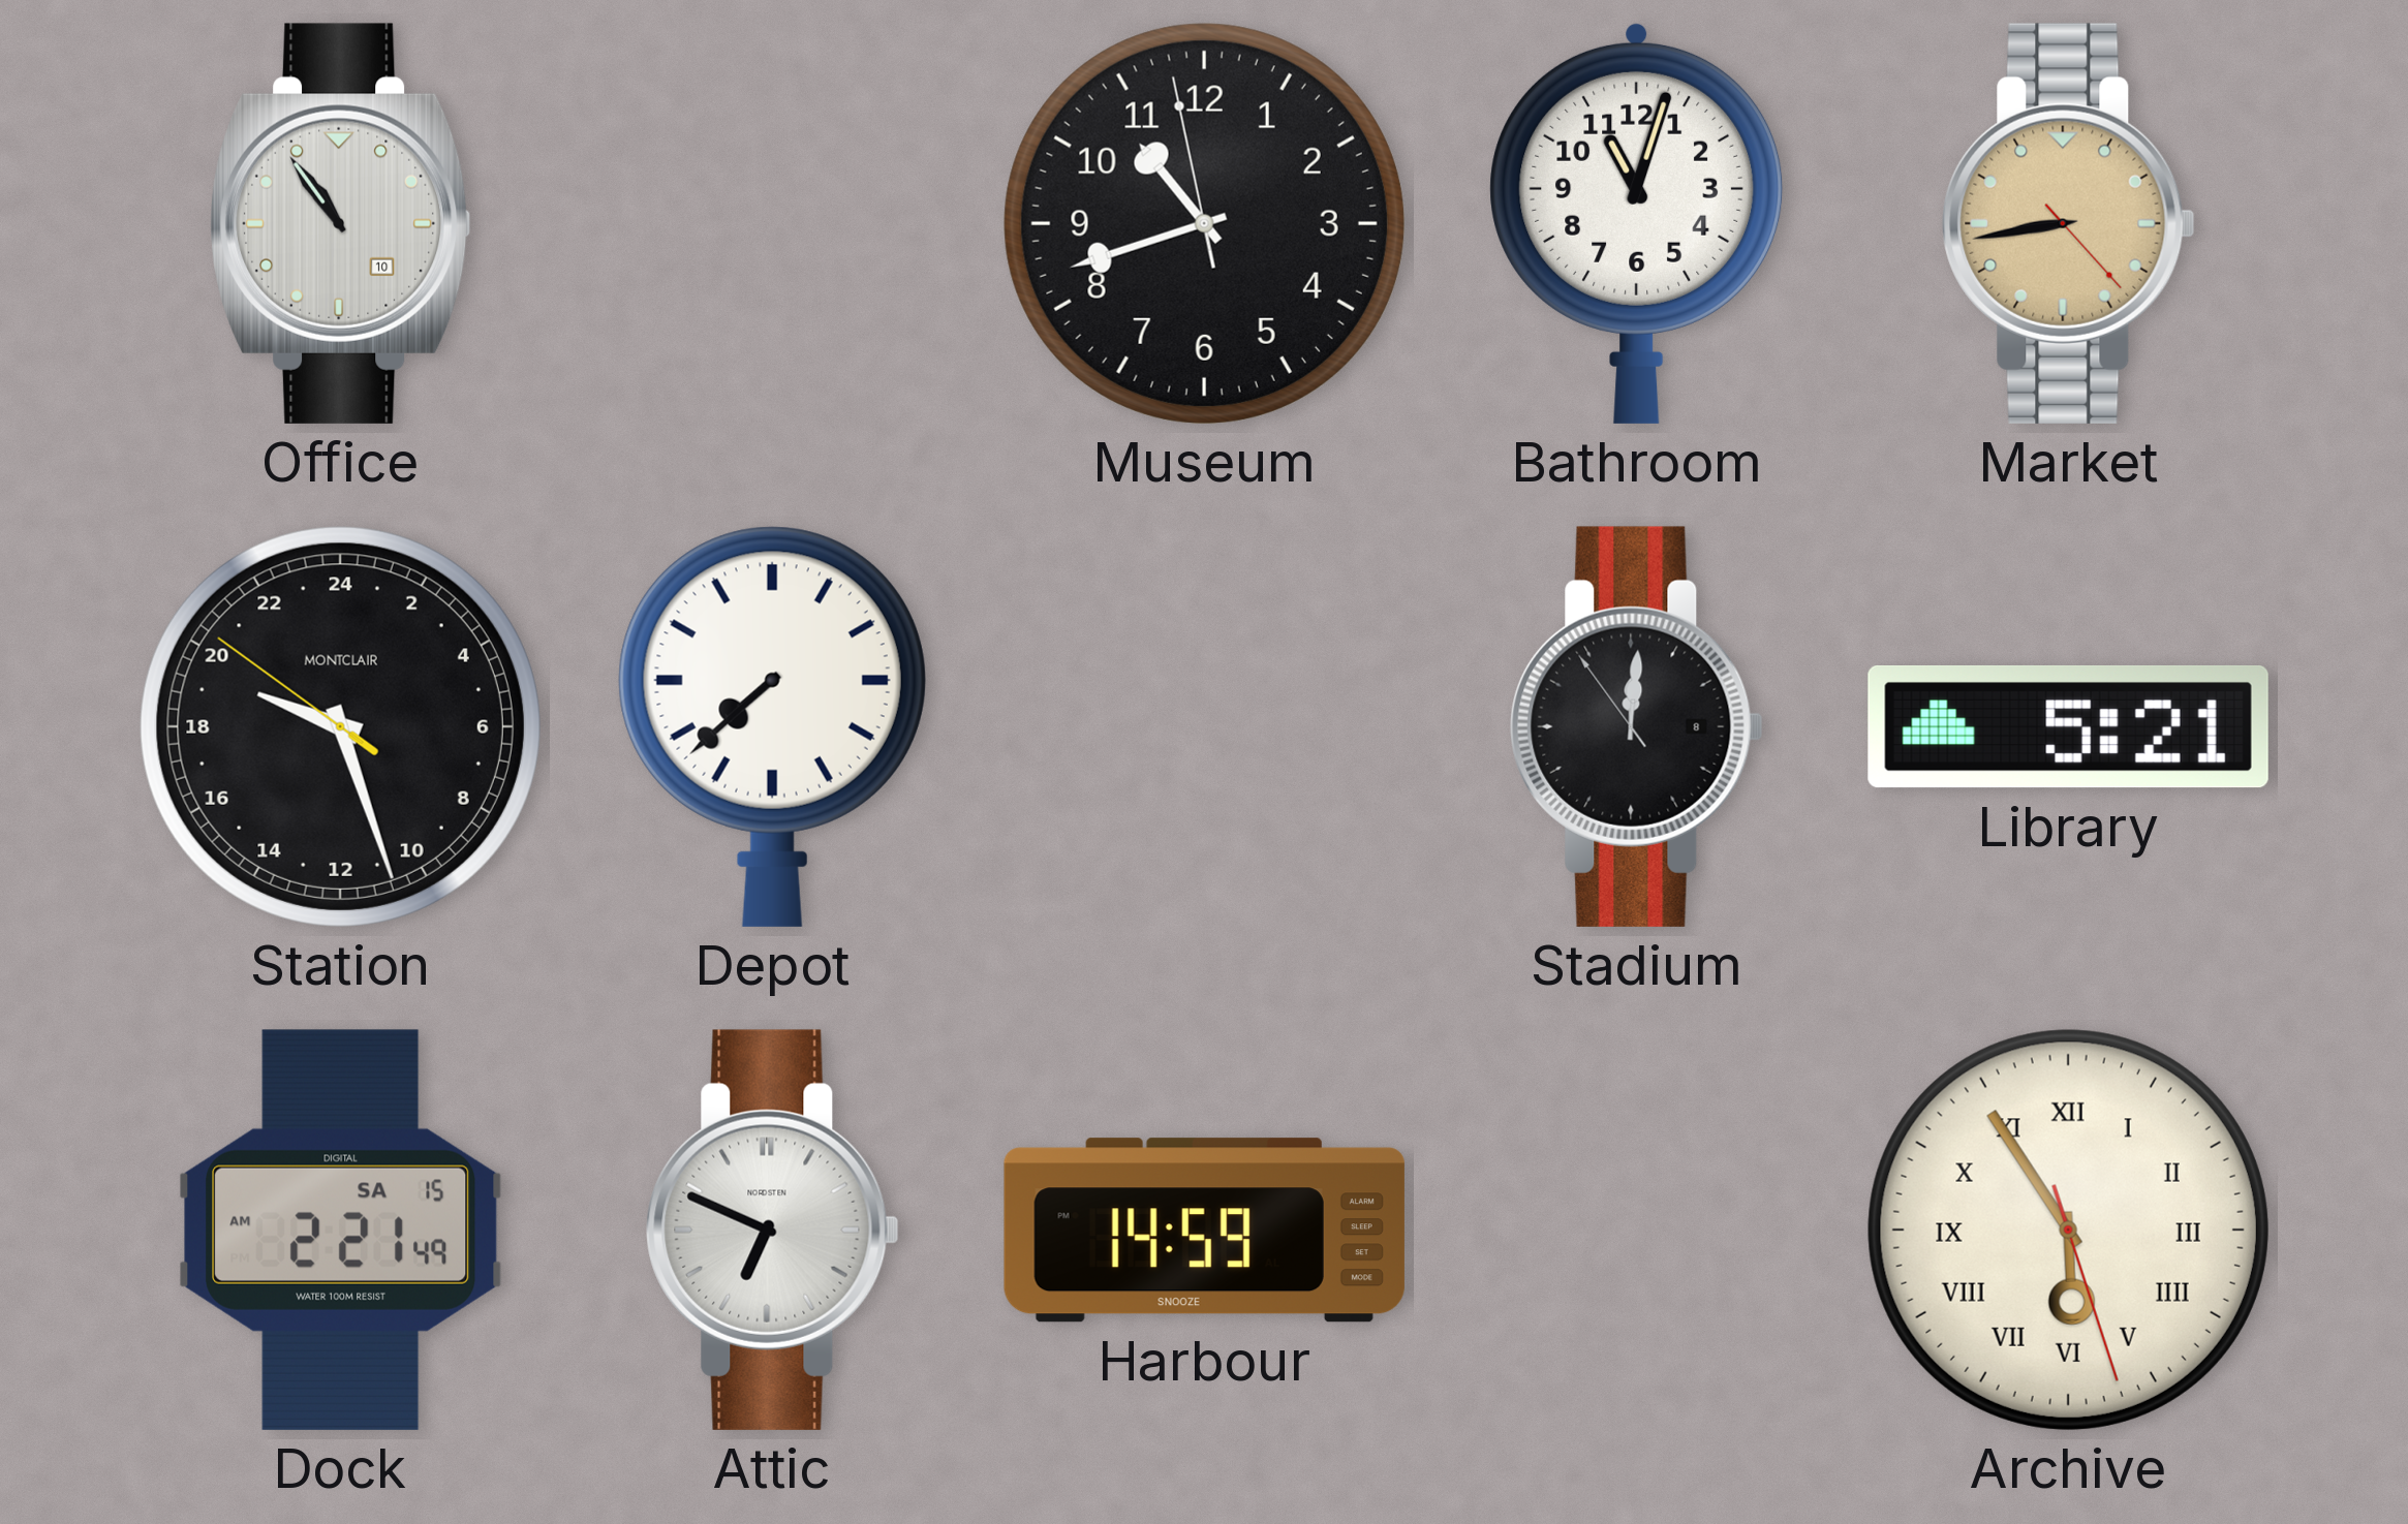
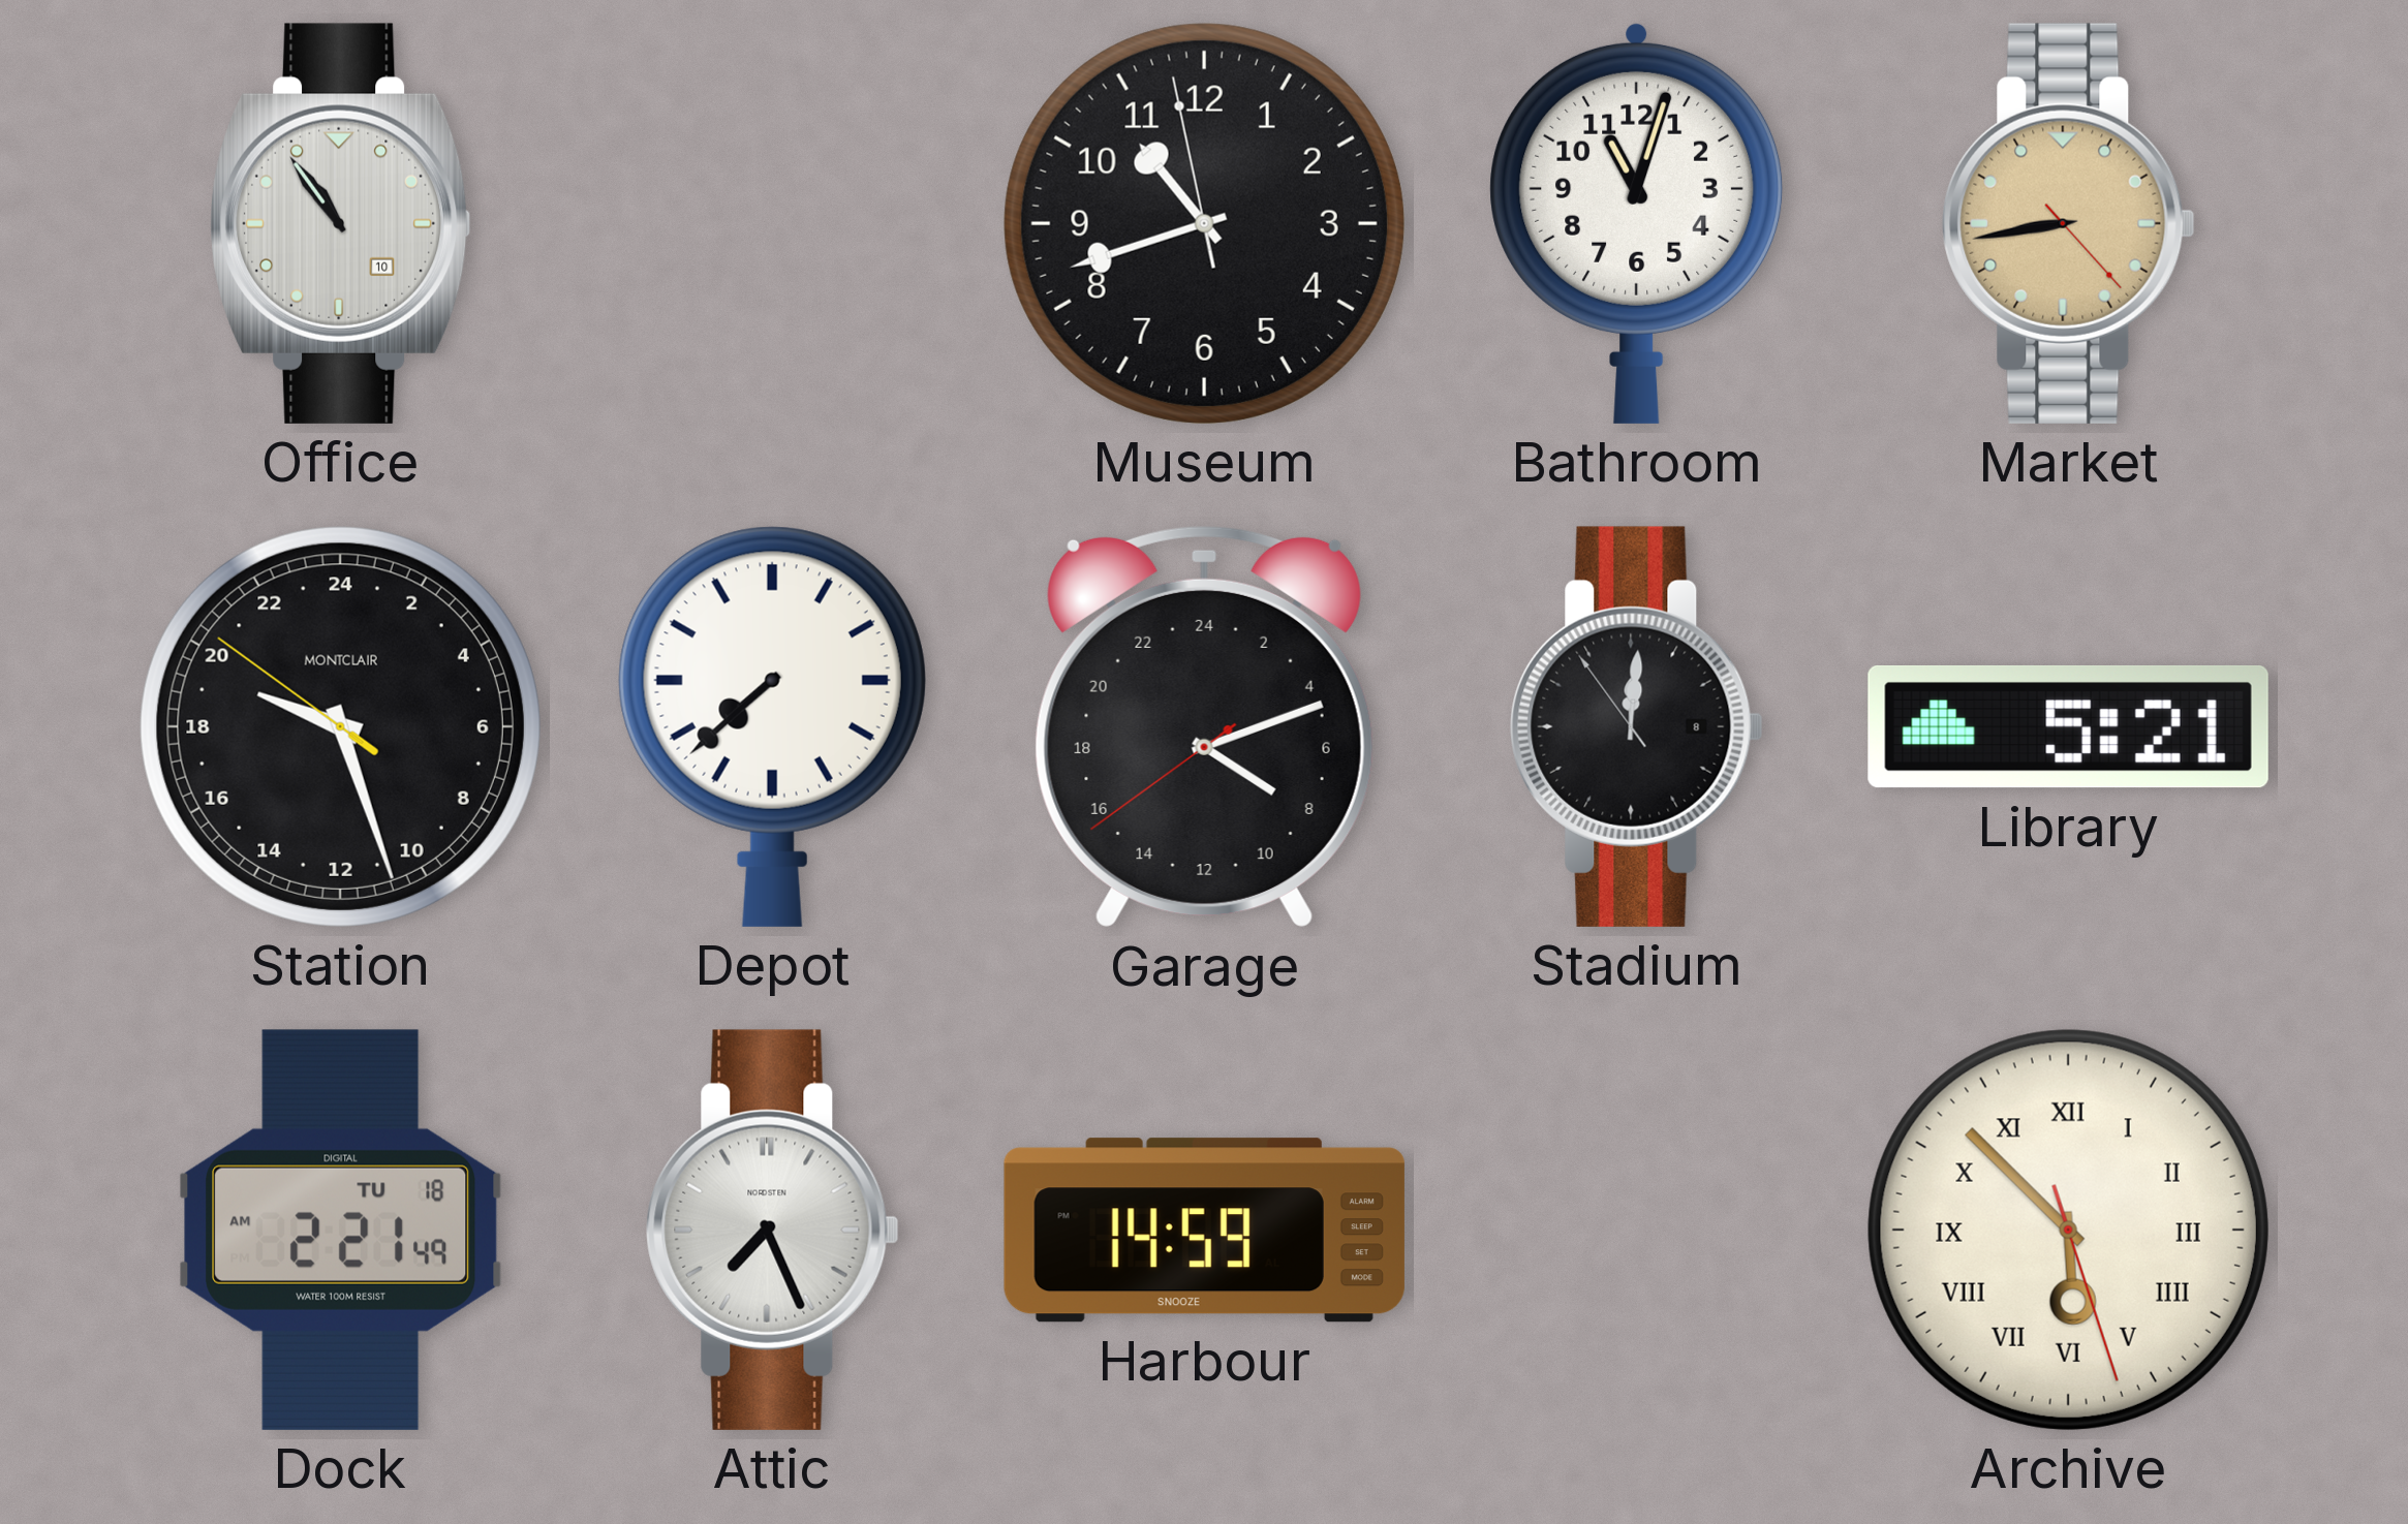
Garage: none -> 8:11
Dock date: SA 15 -> TU 18
Attic: 6:49 -> 7:26
Archive: 5:54 -> 5:52
